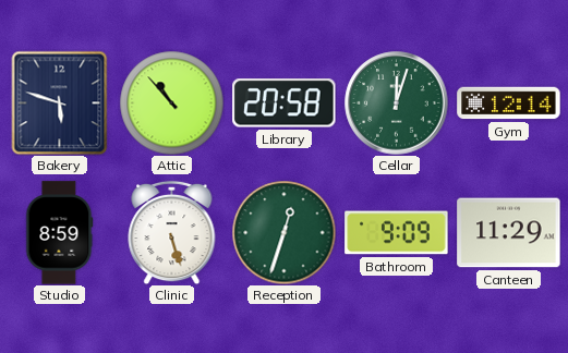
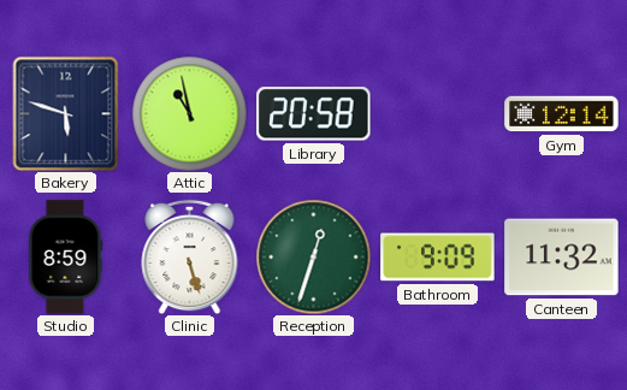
Attic: 10:53 -> 10:58
Cellar: 12:03 -> none
Canteen: 11:29 -> 11:32
